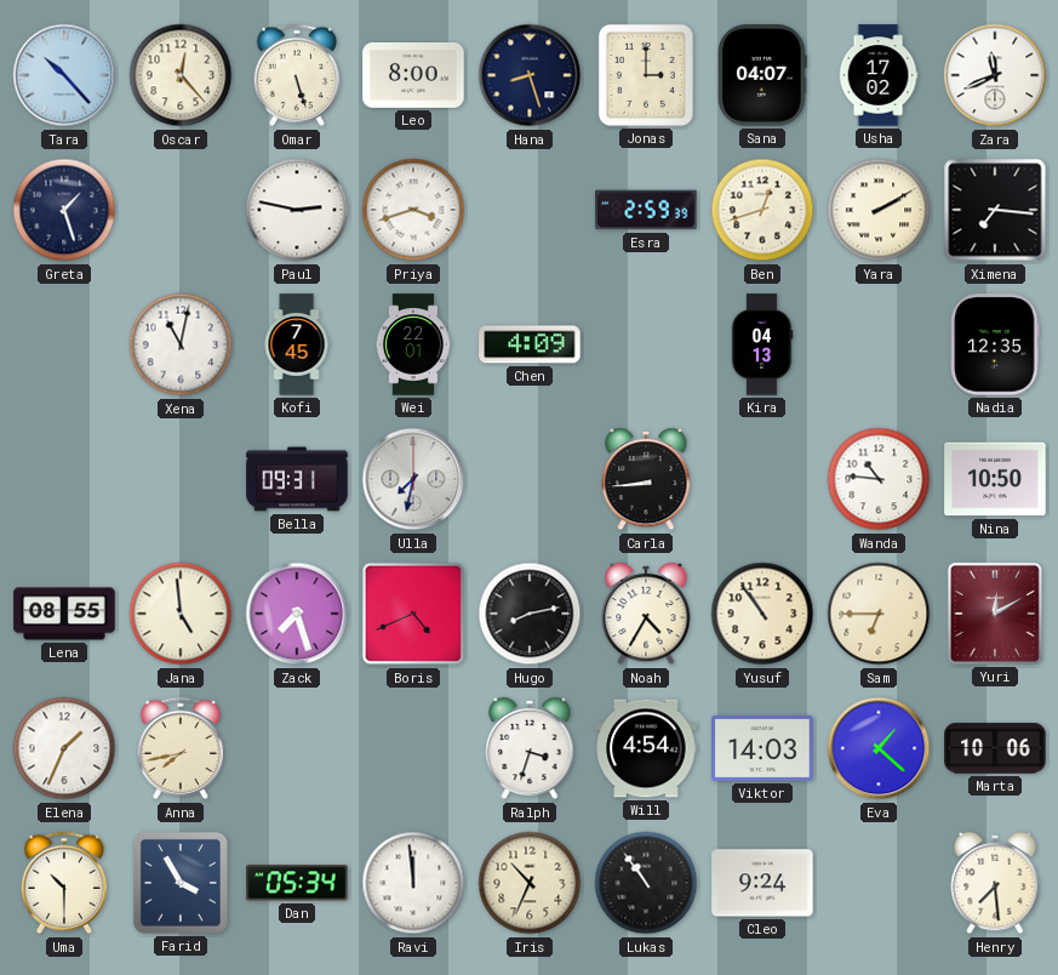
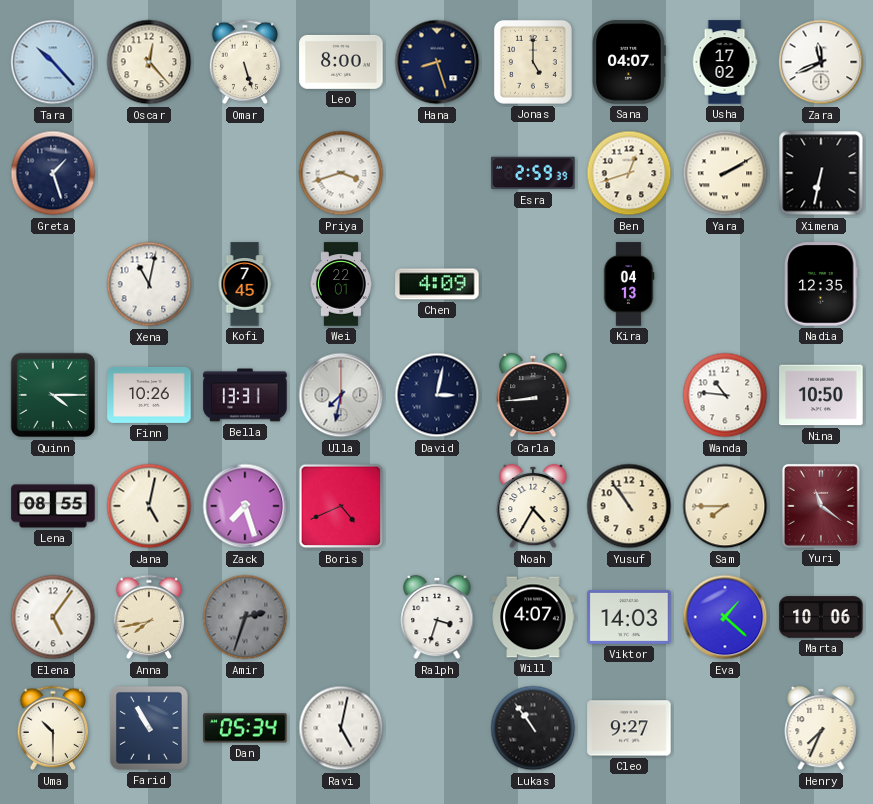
Jonas: 3:00 -> 5:00
Paul: 2:47 -> none
Ximena: 7:16 -> 6:32
Quinn: none -> 4:15
Finn: none -> 10:26
Bella: 09:31 -> 13:31
David: none -> 3:02
Jana: 4:59 -> 5:02
Hugo: 8:13 -> none
Sam: 6:45 -> 7:45
Yuri: 12:10 -> 11:21
Elena: 1:34 -> 5:06
Amir: none -> 2:33
Will: 4:54 -> 4:07
Farid: 3:55 -> 10:55
Ravi: 11:59 -> 5:02
Iris: 10:34 -> none
Cleo: 9:24 -> 9:27
Henry: 7:29 -> 7:34
